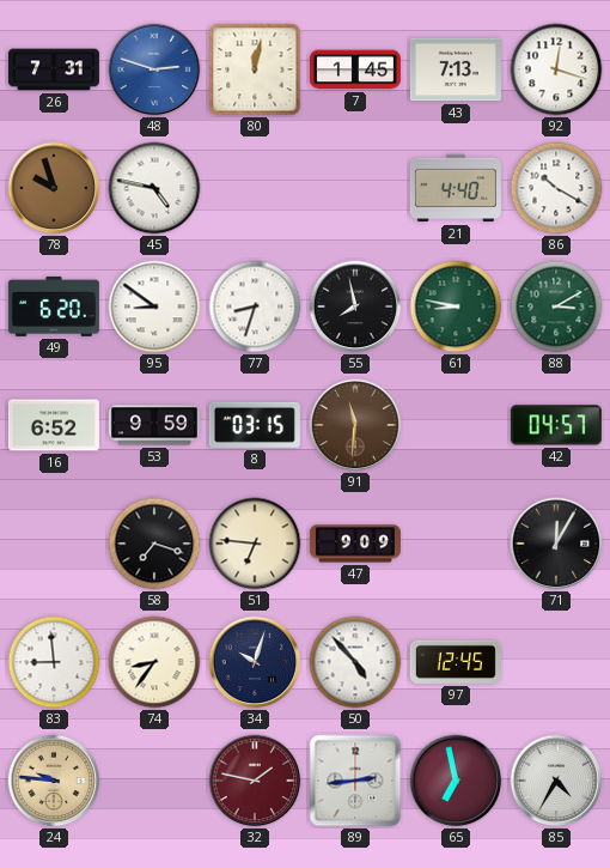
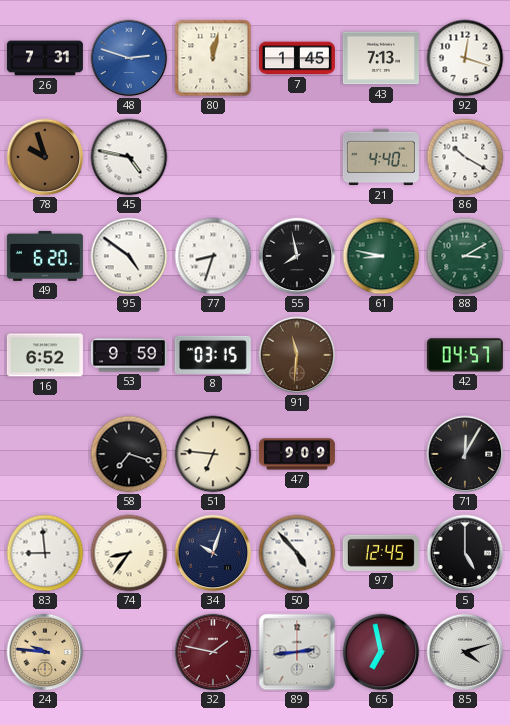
95: 8:51 -> 4:51
5: none -> 5:00
85: 4:35 -> 4:12
